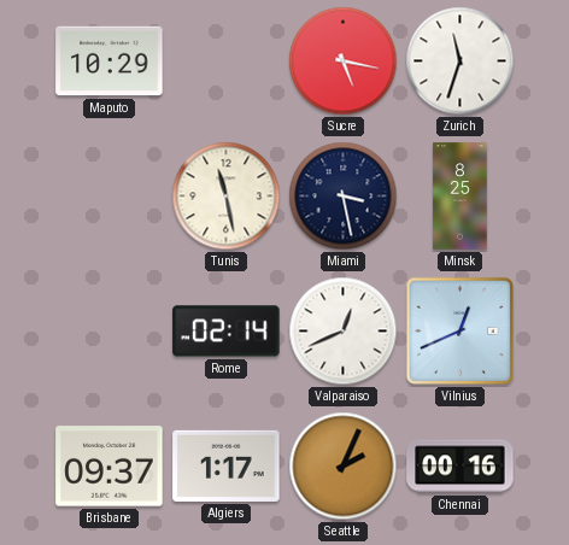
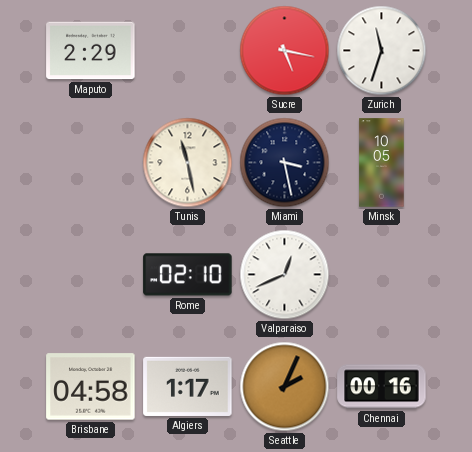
Maputo: 10:29 -> 2:29
Minsk: 8:25 -> 10:05
Rome: 02:14 -> 02:10
Vilnius: 12:41 -> none
Brisbane: 09:37 -> 04:58
